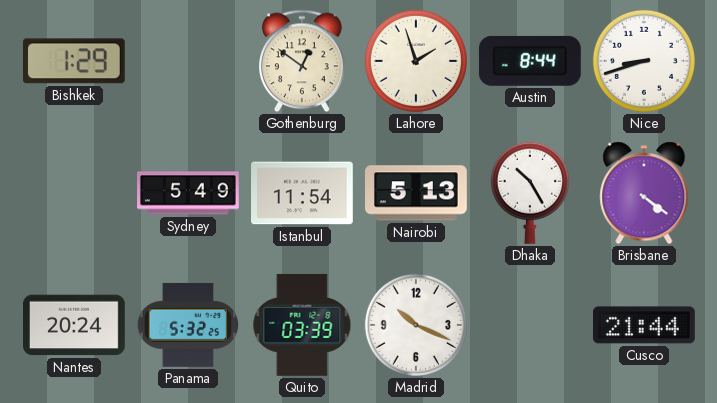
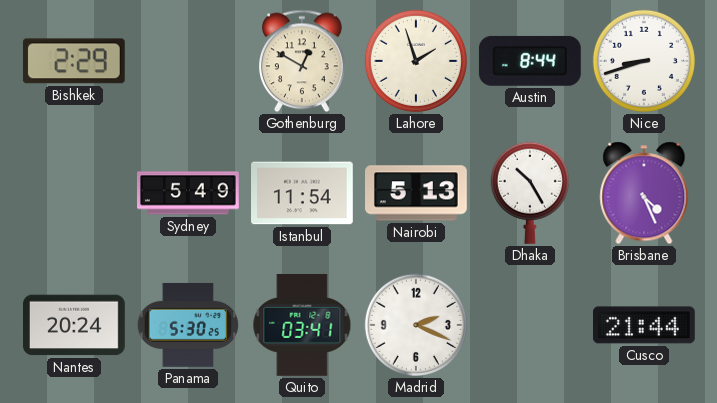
Bishkek: 1:29 -> 2:29
Gothenburg: 12:51 -> 12:50
Brisbane: 4:21 -> 4:26
Panama: 5:32 -> 5:30
Quito: 03:39 -> 03:41
Madrid: 10:19 -> 2:19
